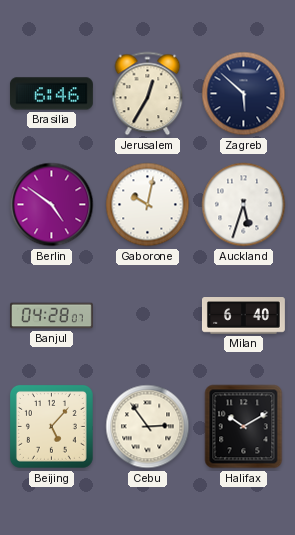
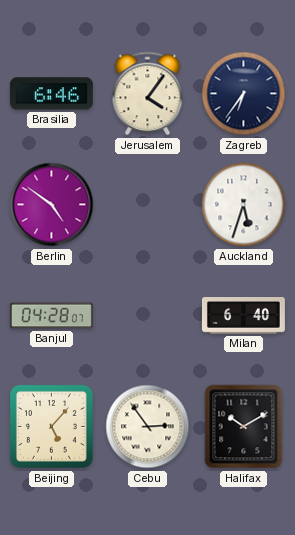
Jerusalem: 12:35 -> 4:06
Zagreb: 5:52 -> 6:36
Gaborone: 10:02 -> none
